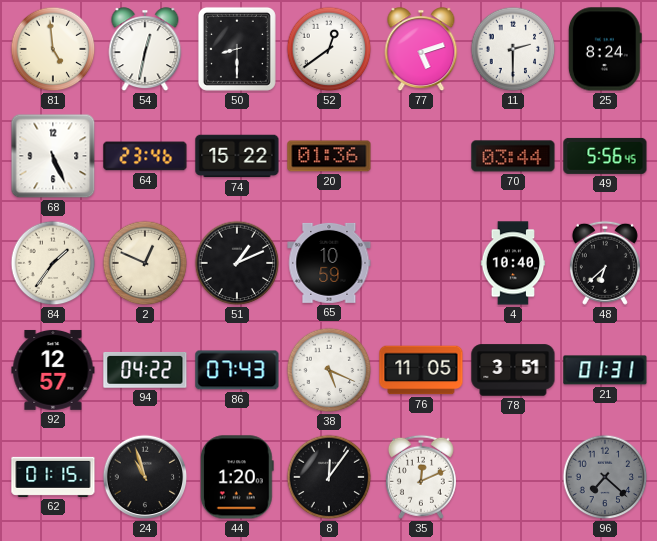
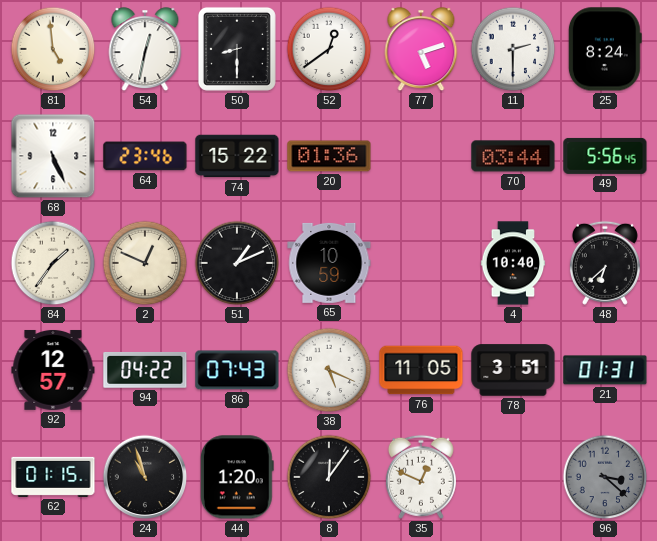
35: 12:11 -> 12:49
96: 7:22 -> 3:22
